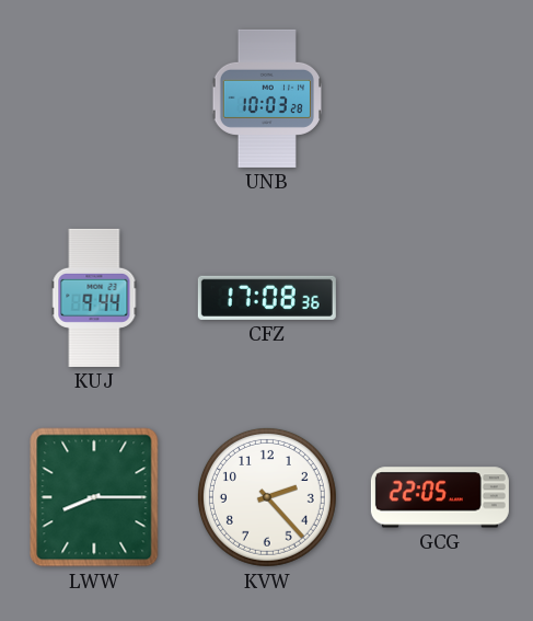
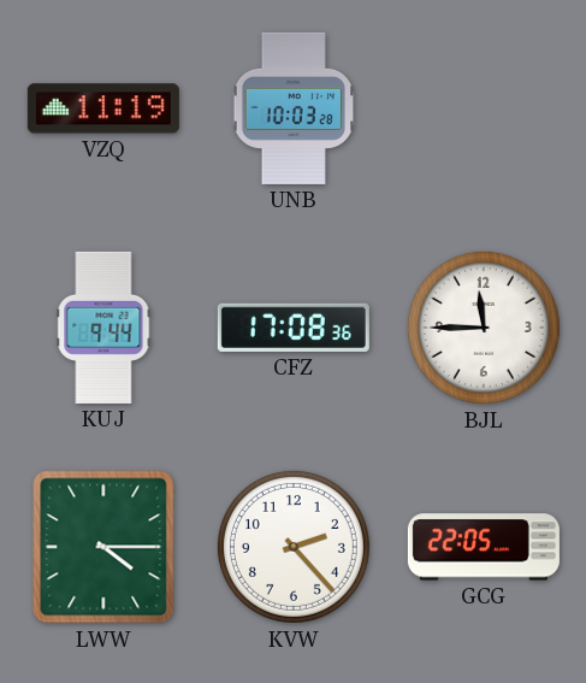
VZQ: none -> 11:19
BJL: none -> 11:45
LWW: 8:15 -> 4:15
